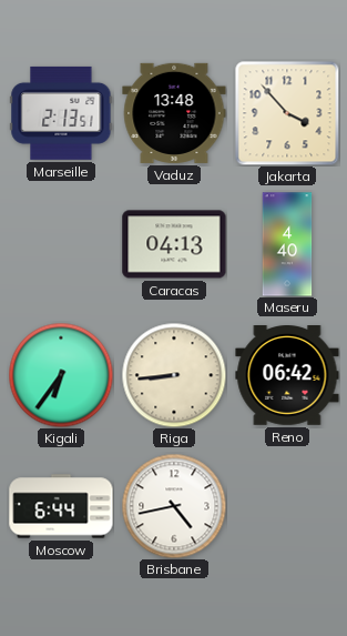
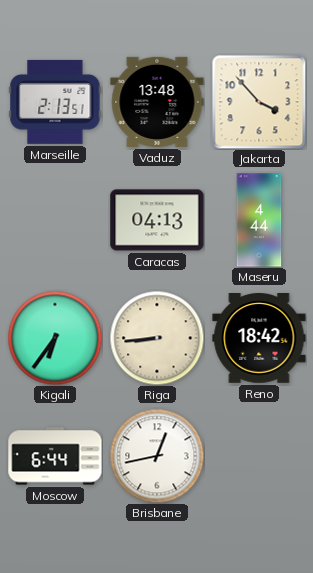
Maseru: 4:40 -> 4:44
Reno: 06:42 -> 18:42
Brisbane: 4:43 -> 12:43
